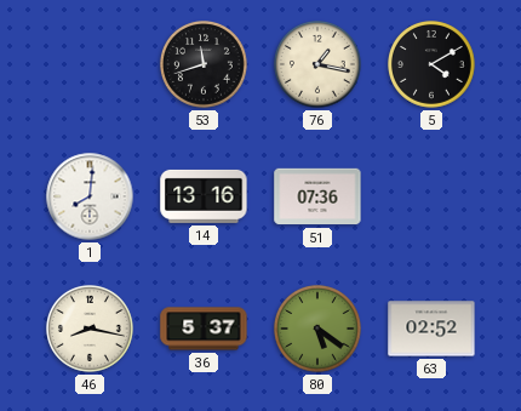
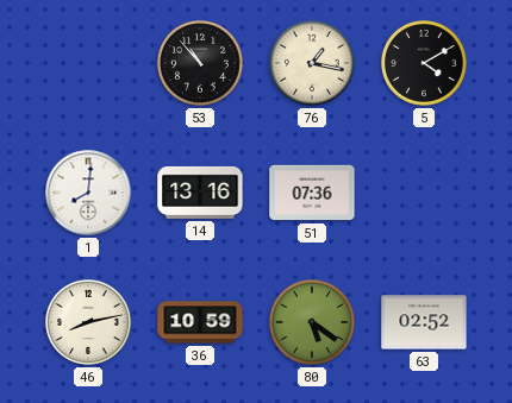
53: 11:42 -> 10:53
46: 8:17 -> 8:13
36: 5:37 -> 10:59
